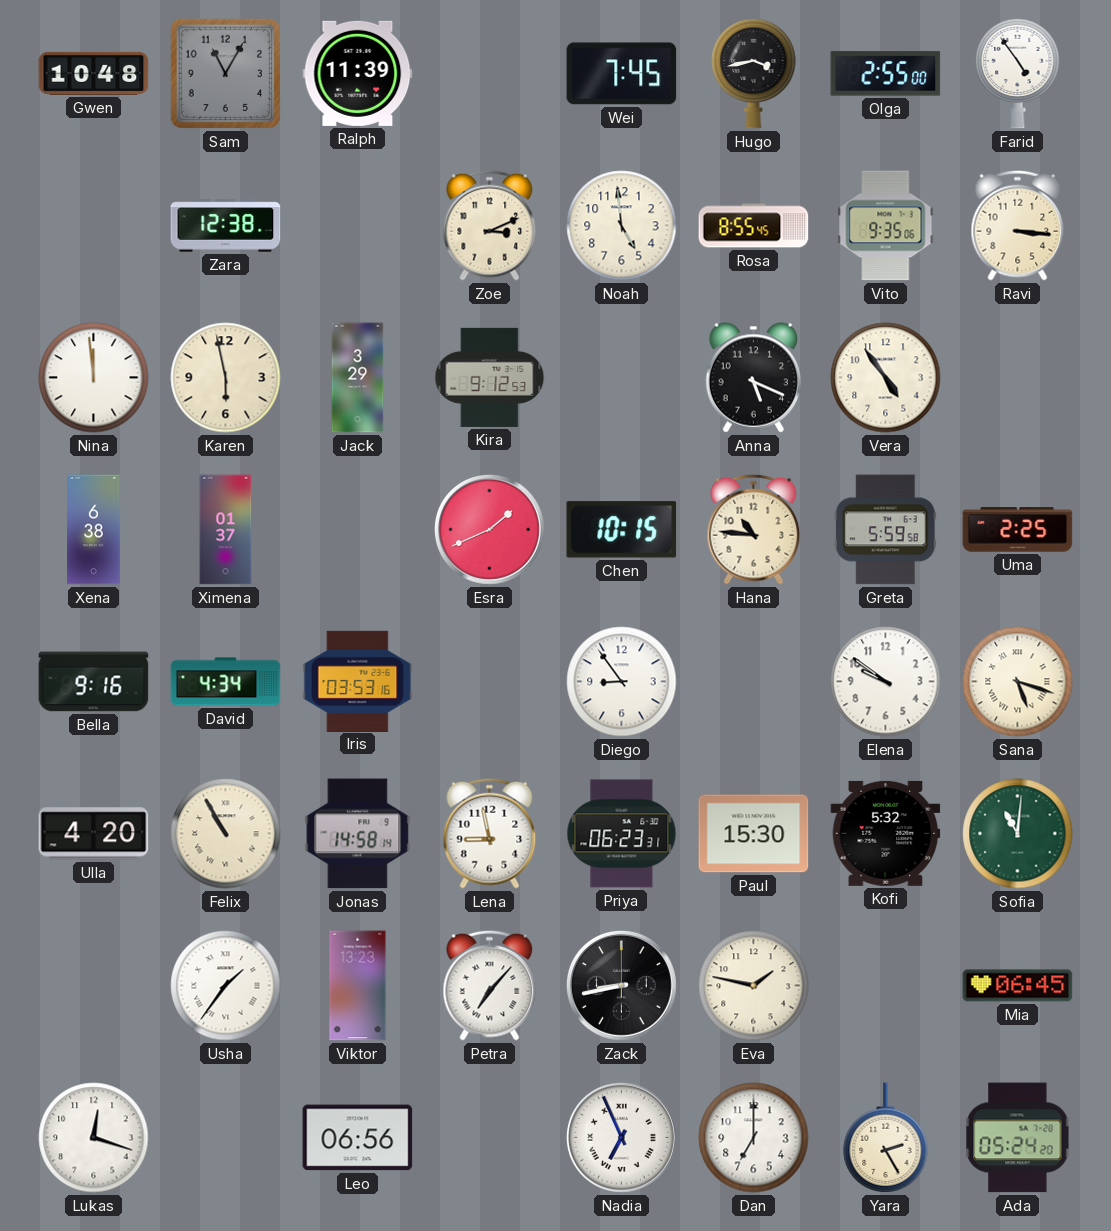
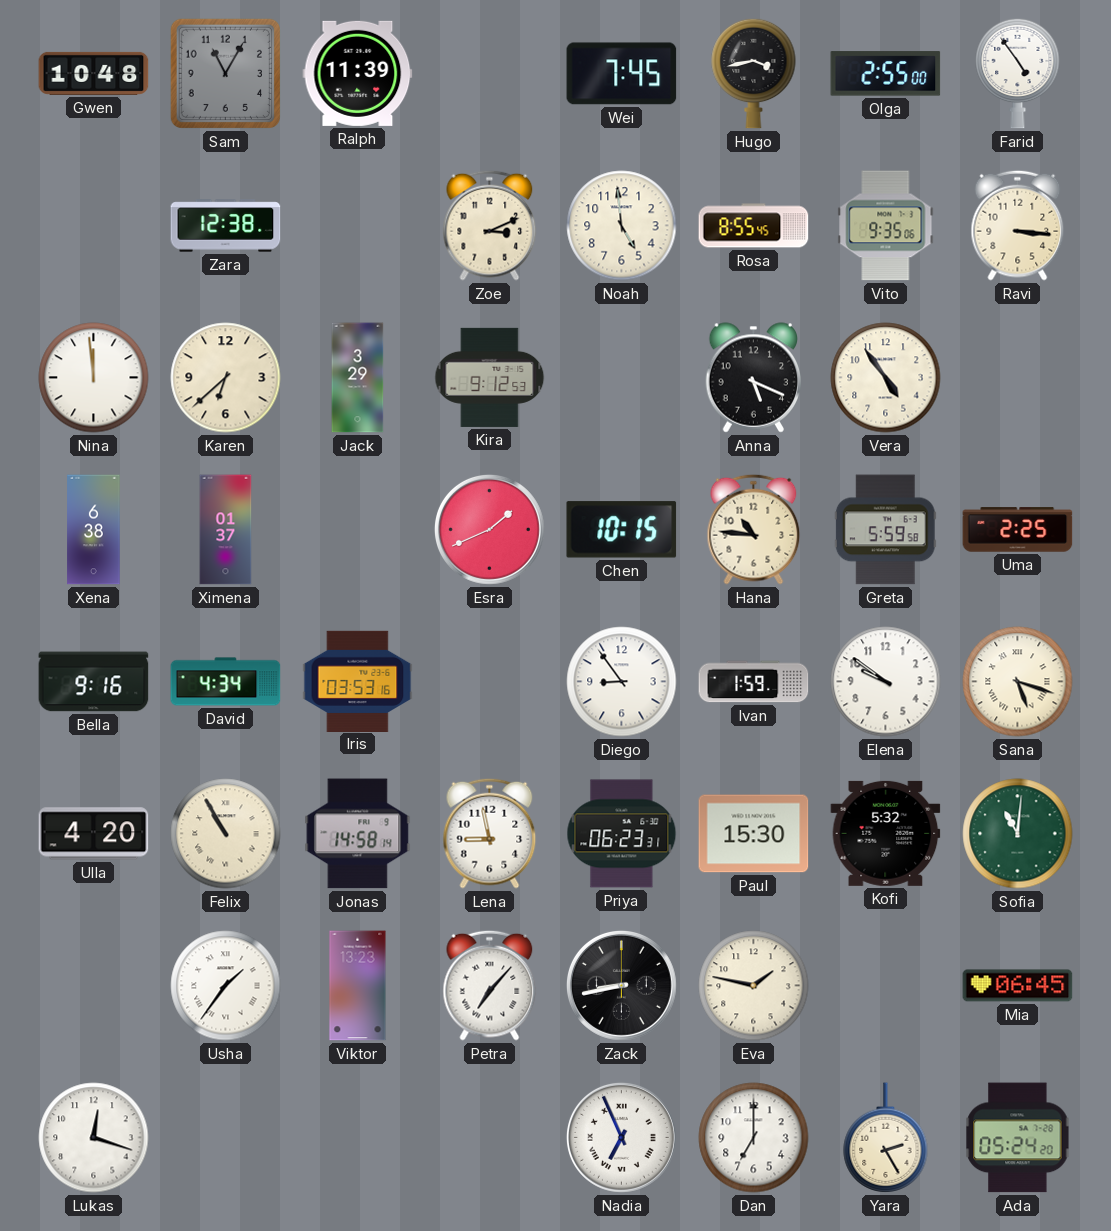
Karen: 5:58 -> 6:38
Ivan: none -> 1:59
Leo: 06:56 -> none
